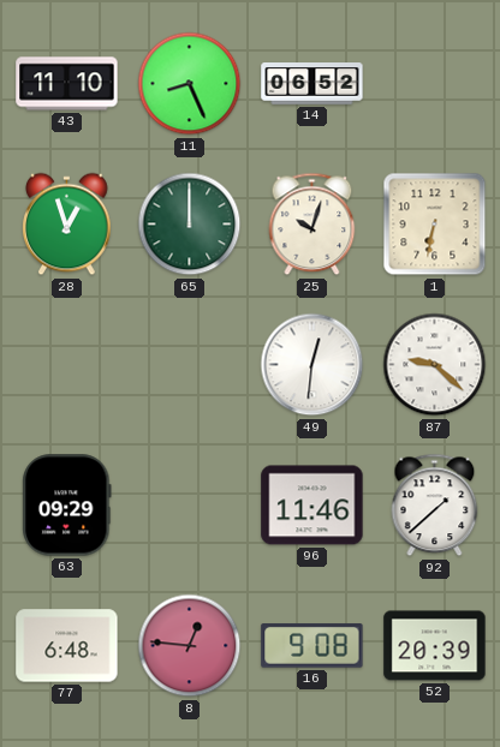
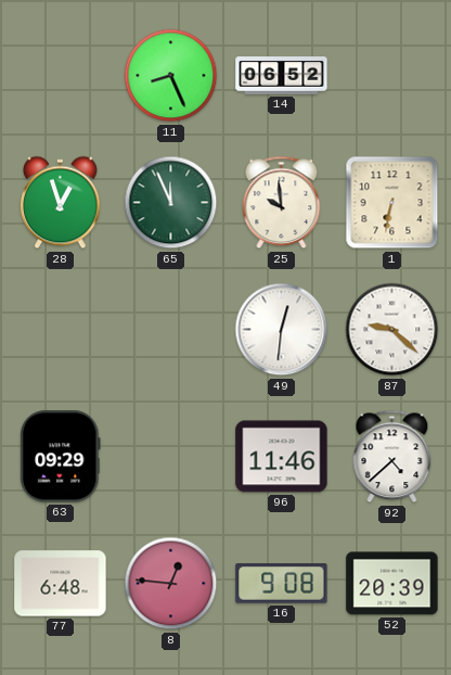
43: 11:10 -> none
65: 12:00 -> 11:56
25: 10:03 -> 9:59
92: 1:38 -> 4:38
